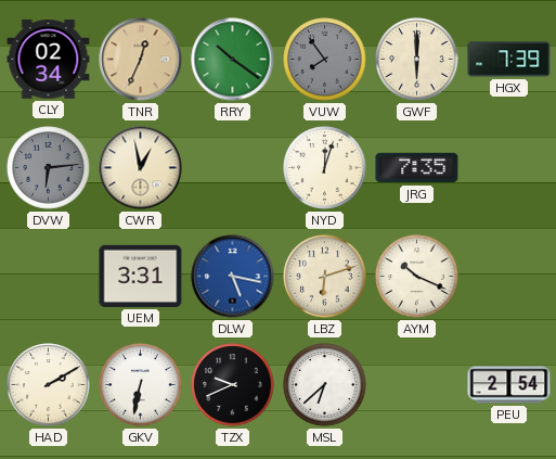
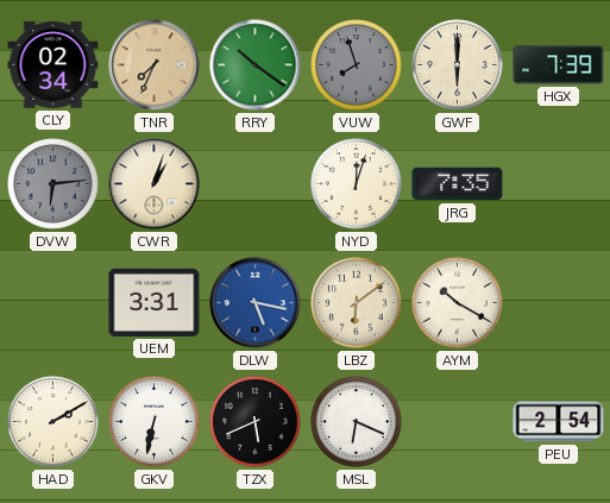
TNR: 12:34 -> 7:34
VUW: 7:54 -> 7:57
CWR: 12:58 -> 1:03
LBZ: 6:12 -> 6:09
AYM: 10:19 -> 10:20
TZX: 9:41 -> 5:41
MSL: 6:38 -> 6:19
